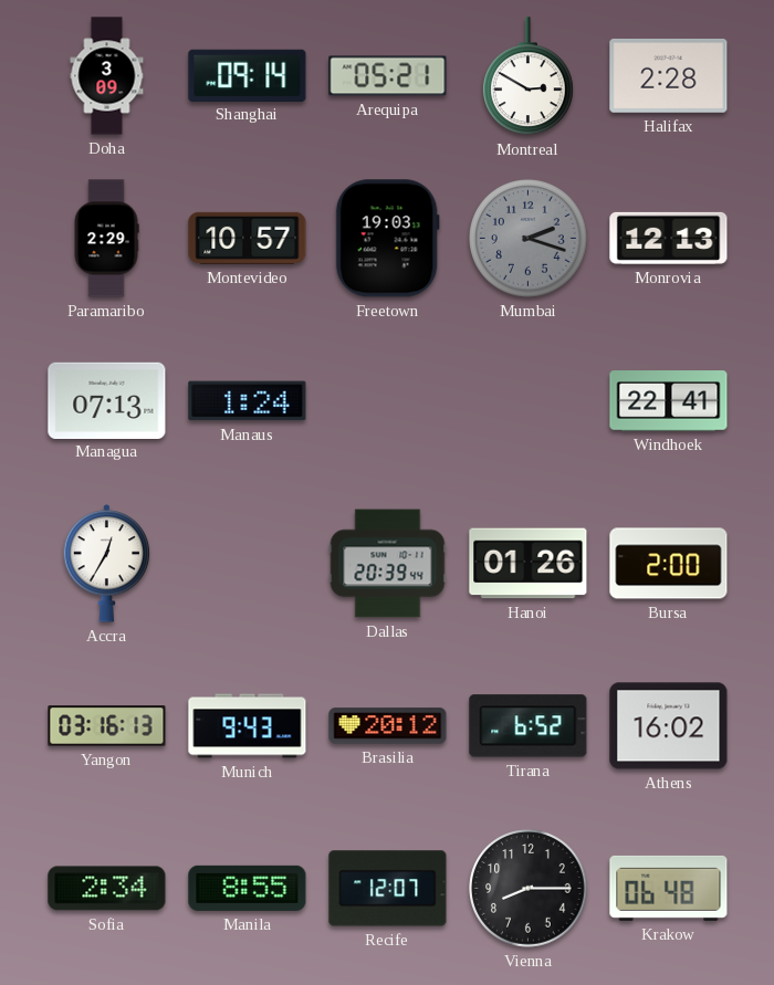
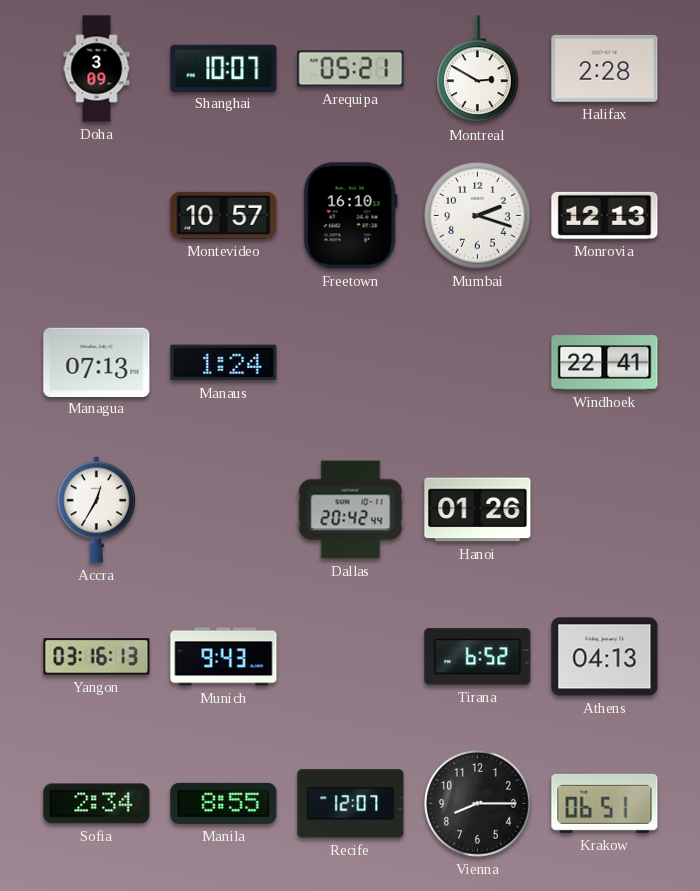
Shanghai: 09:14 -> 10:07
Paramaribo: 2:29 -> none
Freetown: 19:03 -> 16:10
Mumbai dial: grey -> white
Dallas: 20:39 -> 20:42
Bursa: 2:00 -> none
Brasilia: 20:12 -> none
Athens: 16:02 -> 04:13
Krakow: 06:48 -> 06:51
